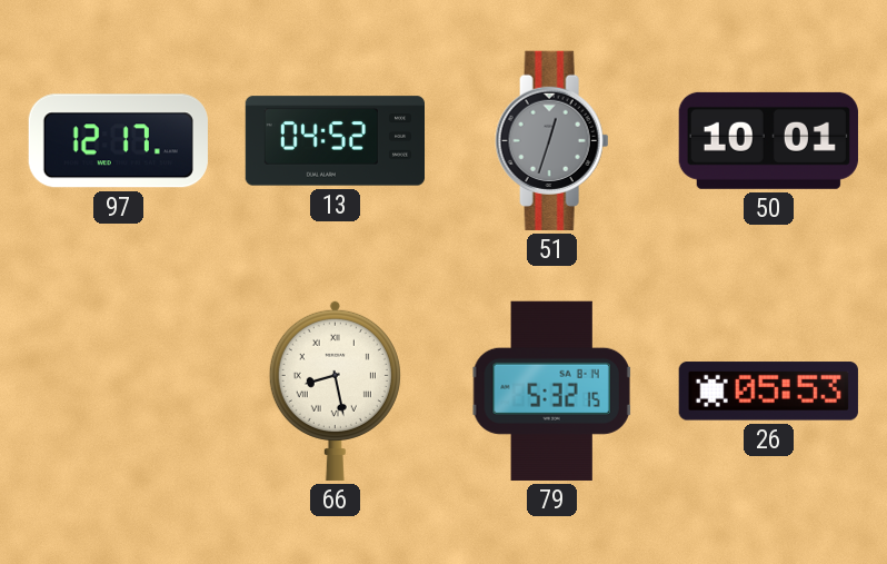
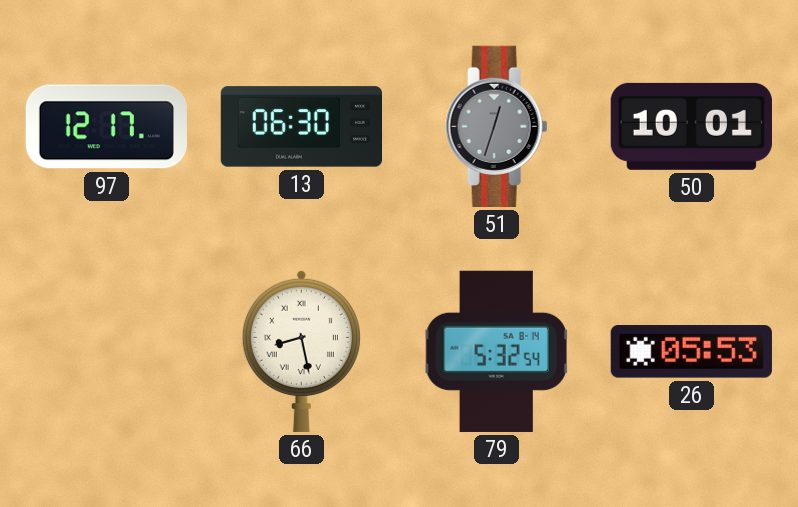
13: 04:52 -> 06:30
79: 5:32:15 -> 5:32:54
